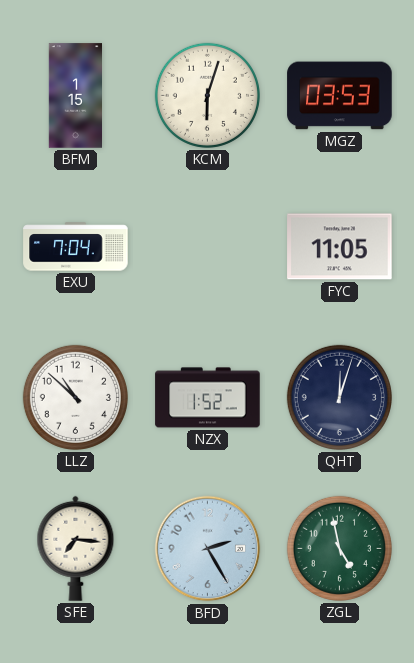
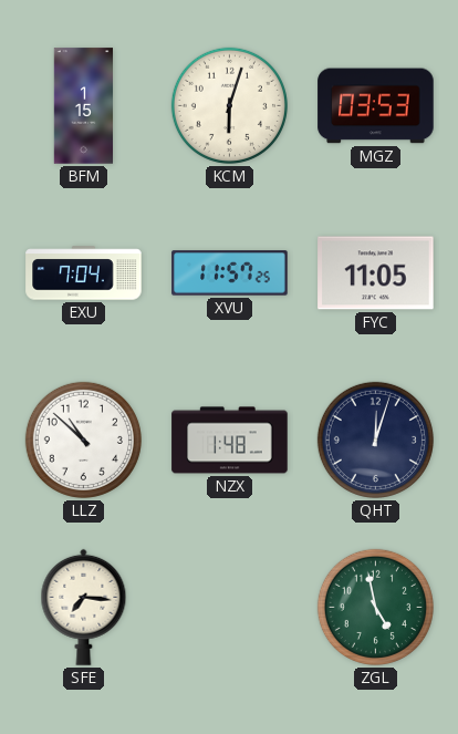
XVU: none -> 11:57
NZX: 1:52 -> 1:48
BFD: 2:25 -> none
